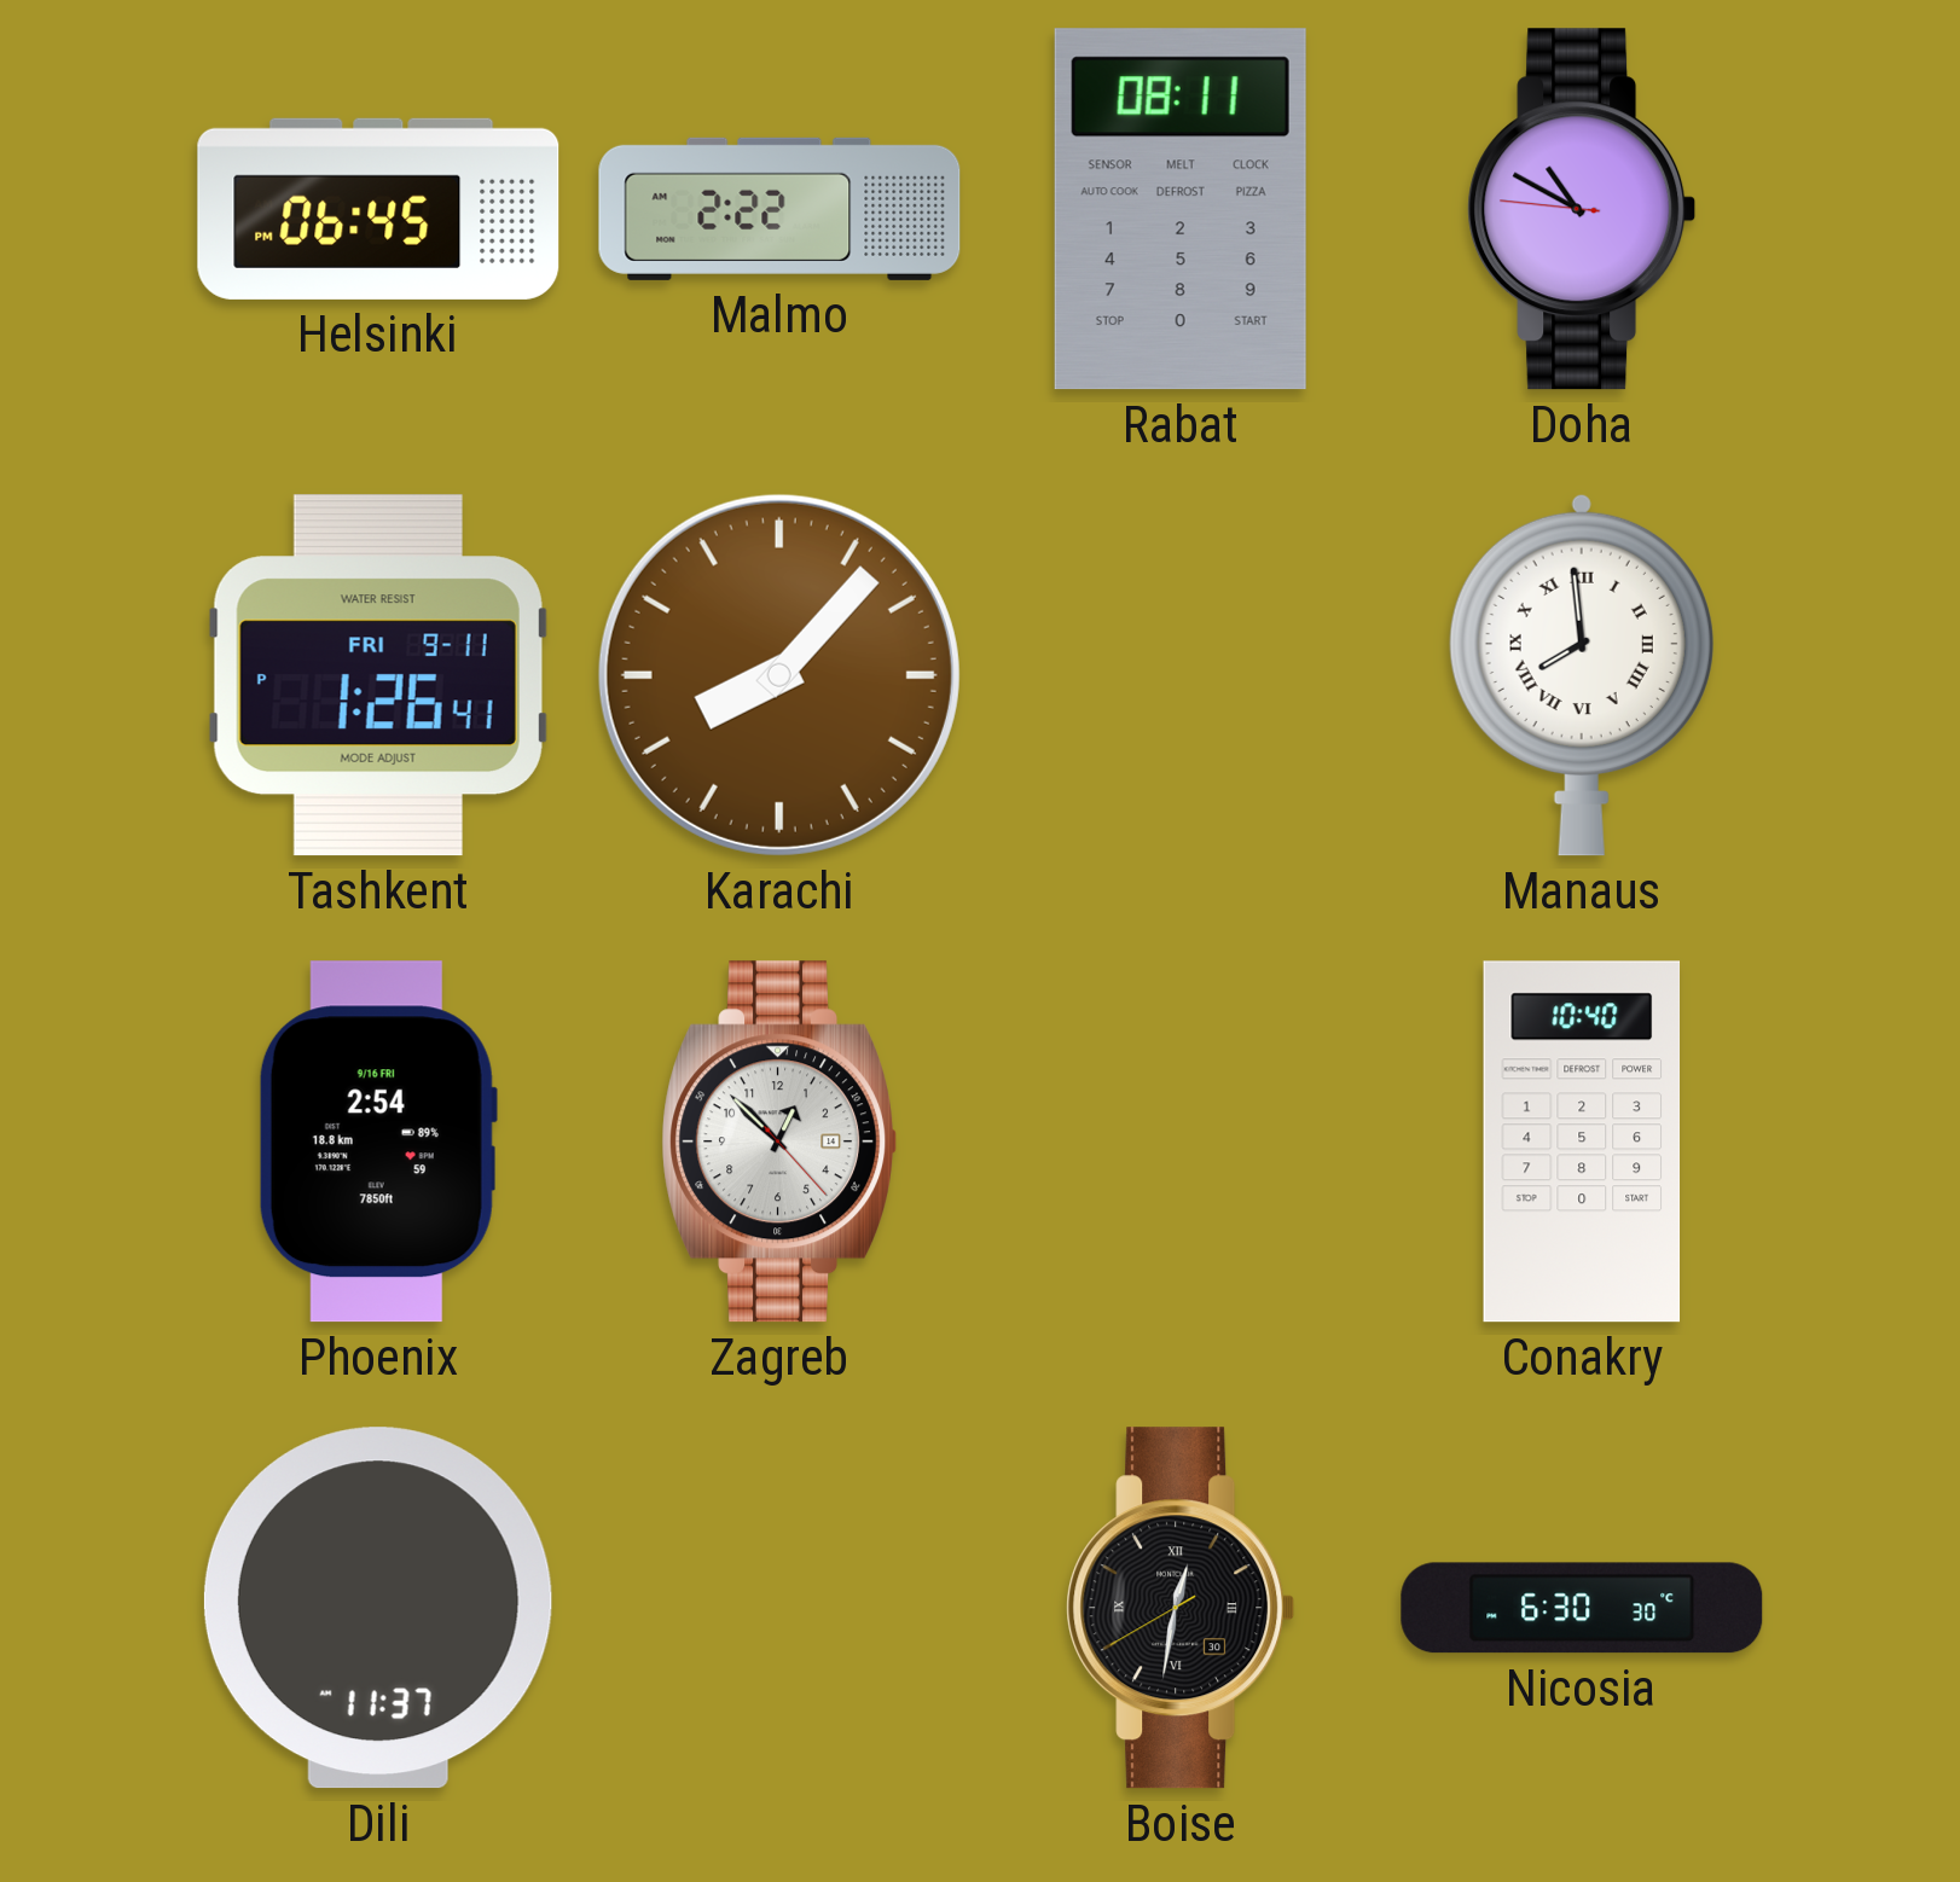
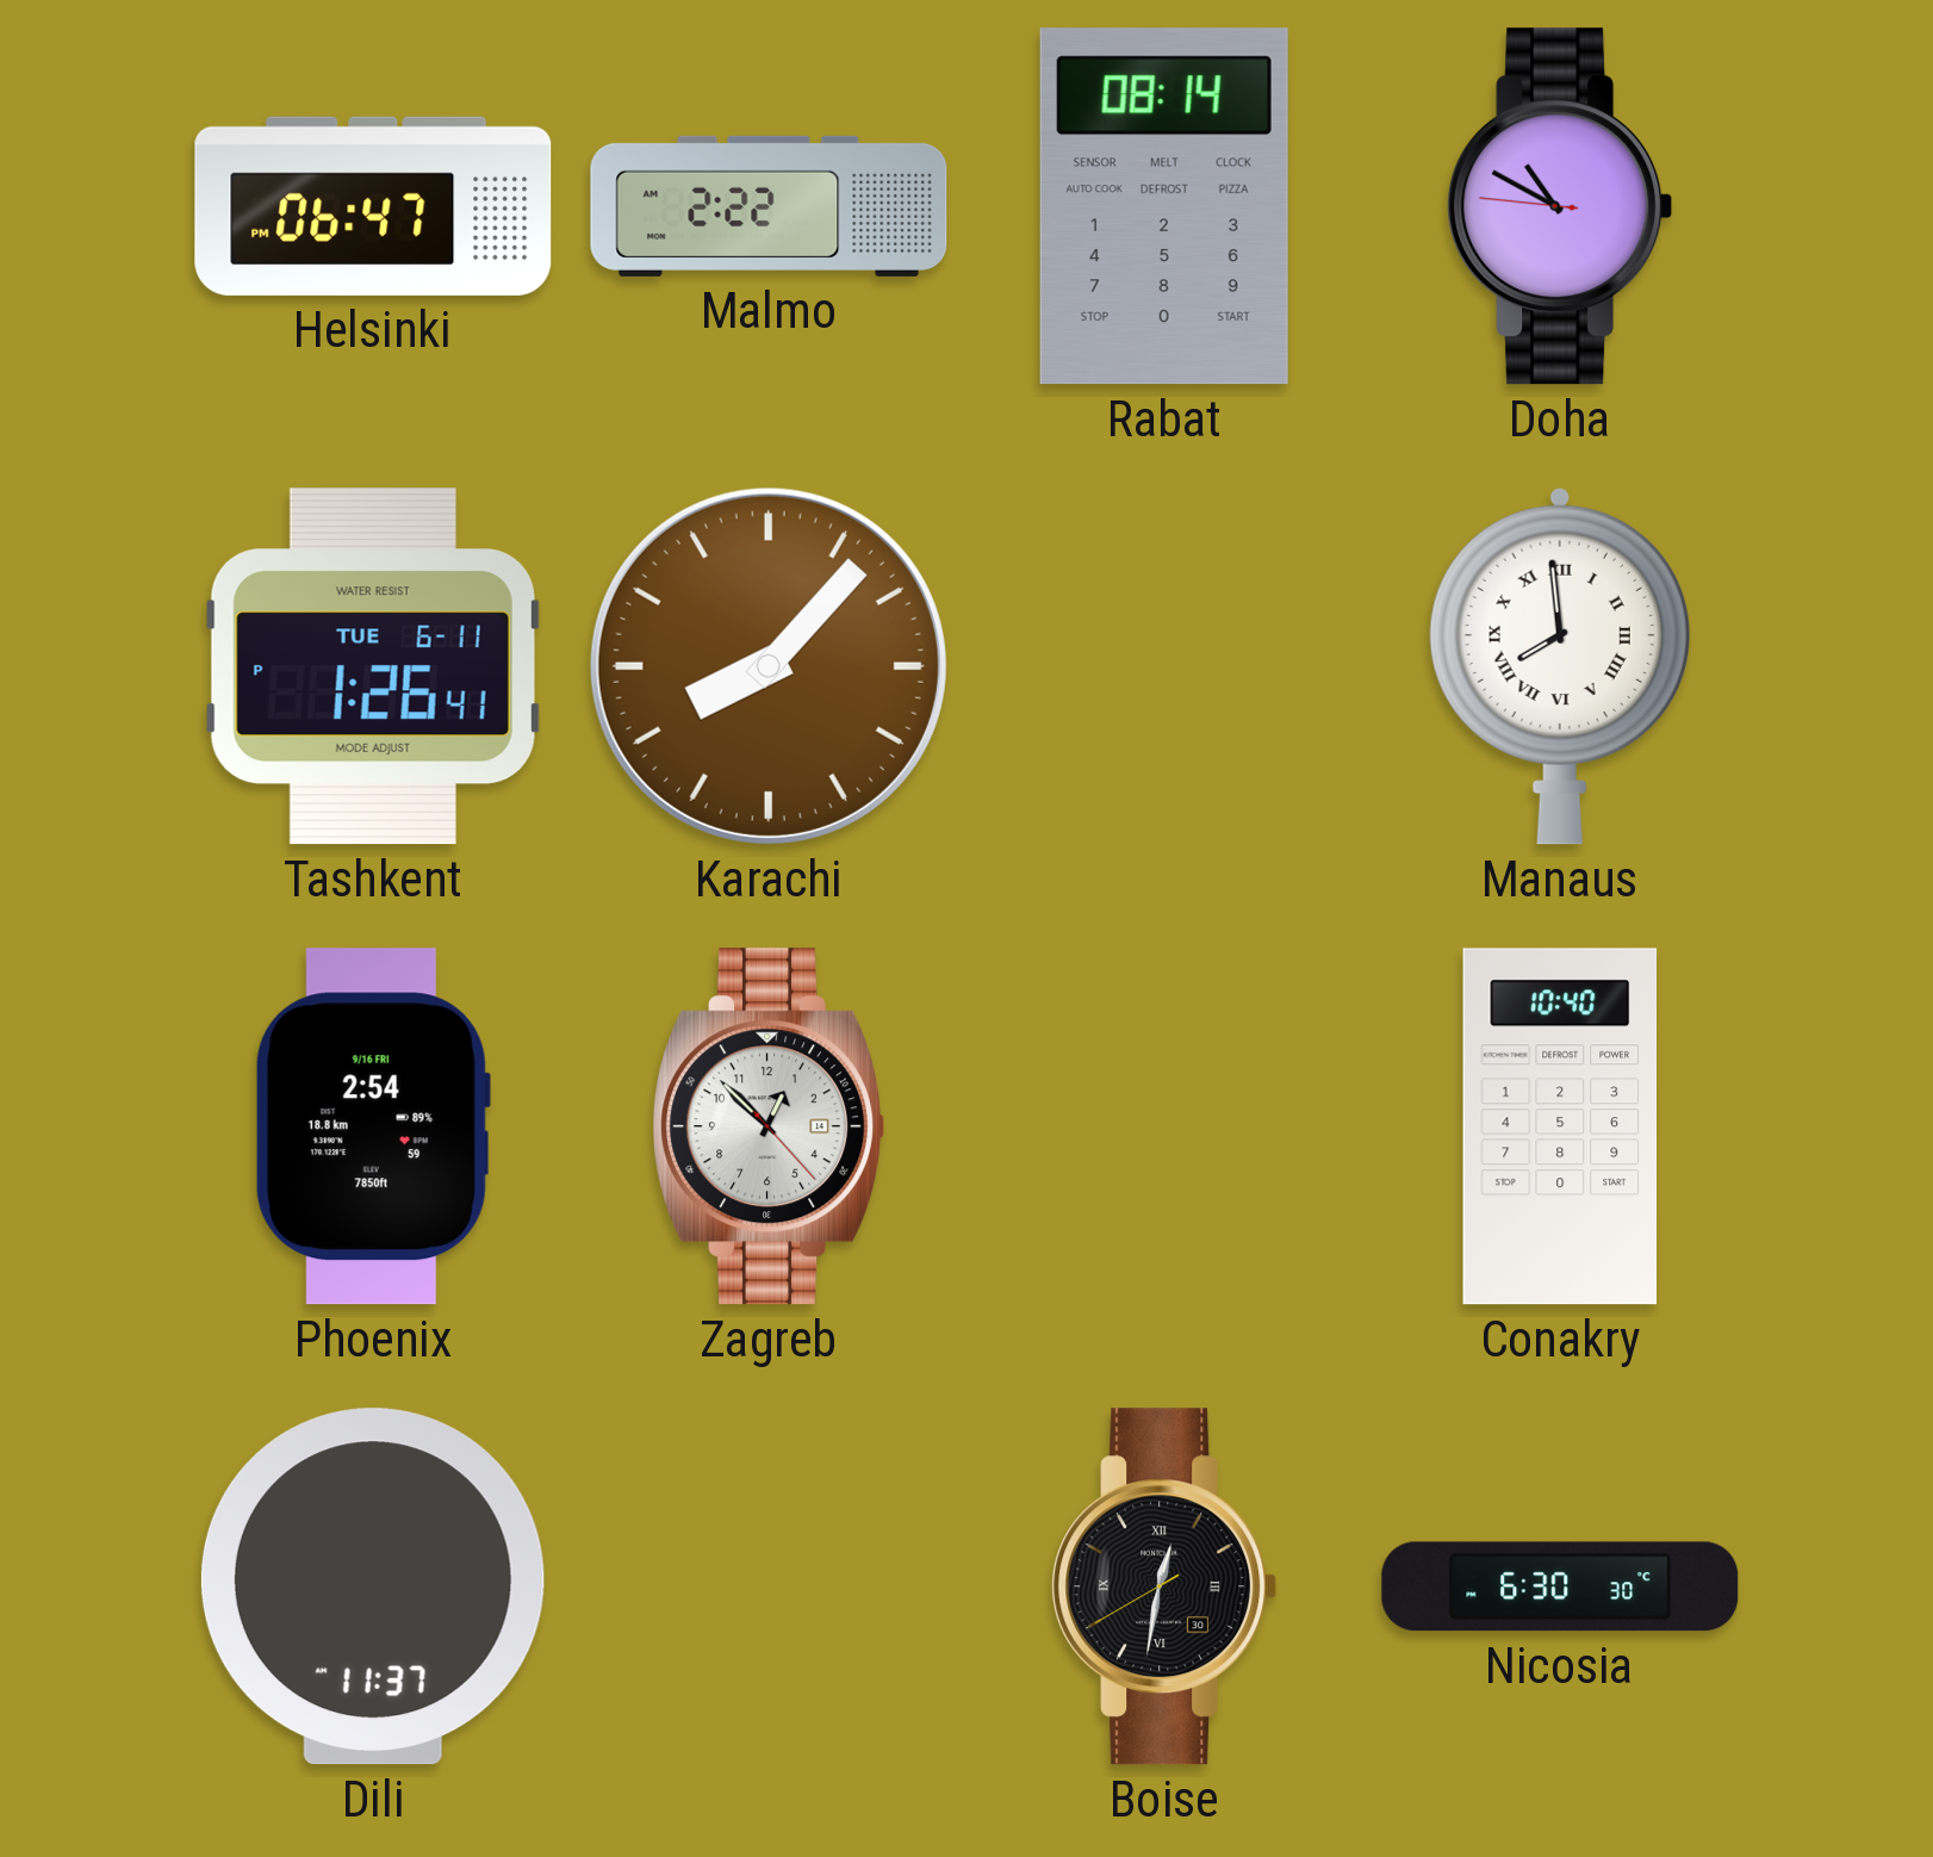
Helsinki: 06:45 -> 06:47
Rabat: 08:11 -> 08:14
Tashkent date: FRI 9-11 -> TUE 6-11
